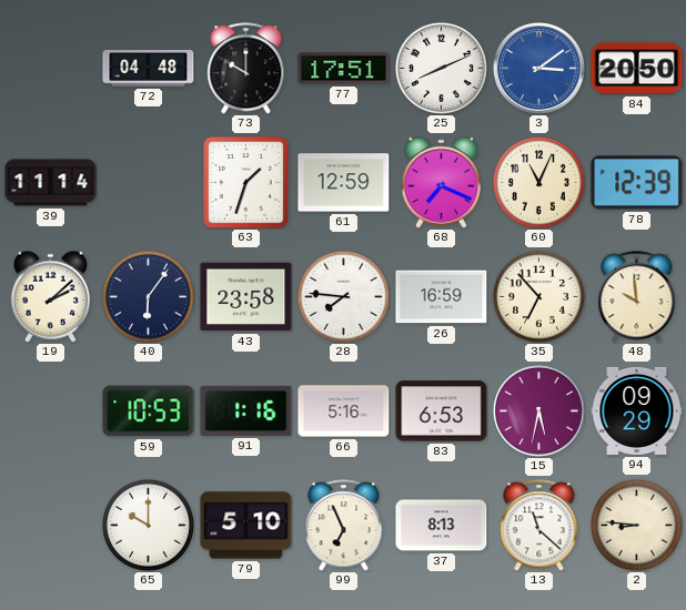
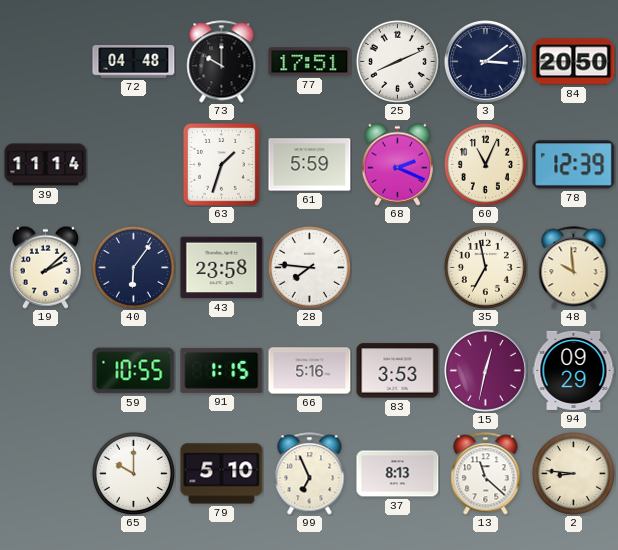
3 dial: blue -> navy
61: 12:59 -> 5:59
68: 7:19 -> 2:19
26: 16:59 -> none
35: 6:53 -> 6:58
59: 10:53 -> 10:55
91: 1:16 -> 1:15
83: 6:53 -> 3:53
15: 5:32 -> 12:32
